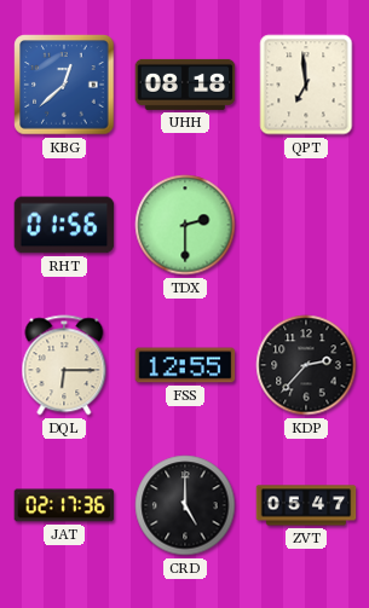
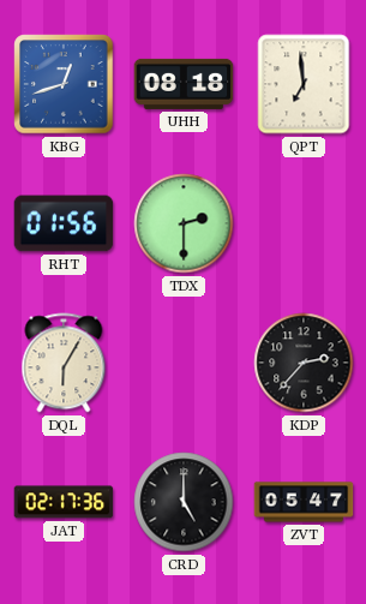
KBG: 12:38 -> 12:42
DQL: 6:15 -> 6:05
FSS: 12:55 -> none
